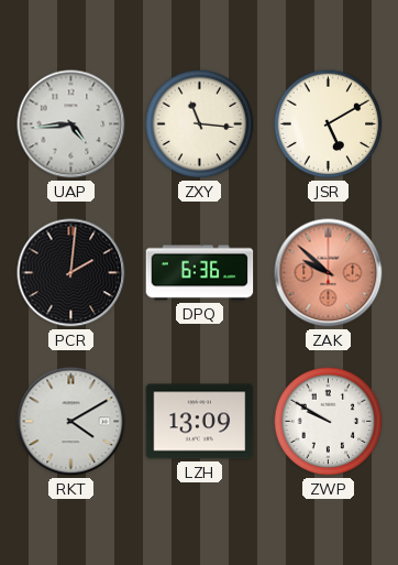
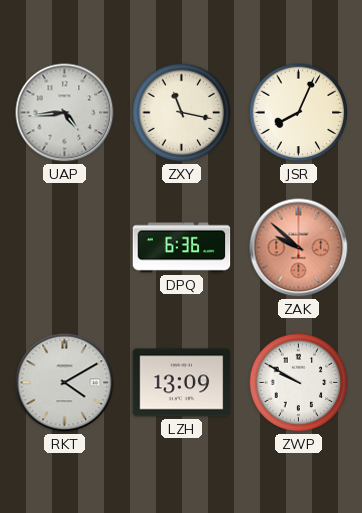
ZXY: 11:16 -> 11:17
JSR: 5:10 -> 8:04
PCR: 2:01 -> none
